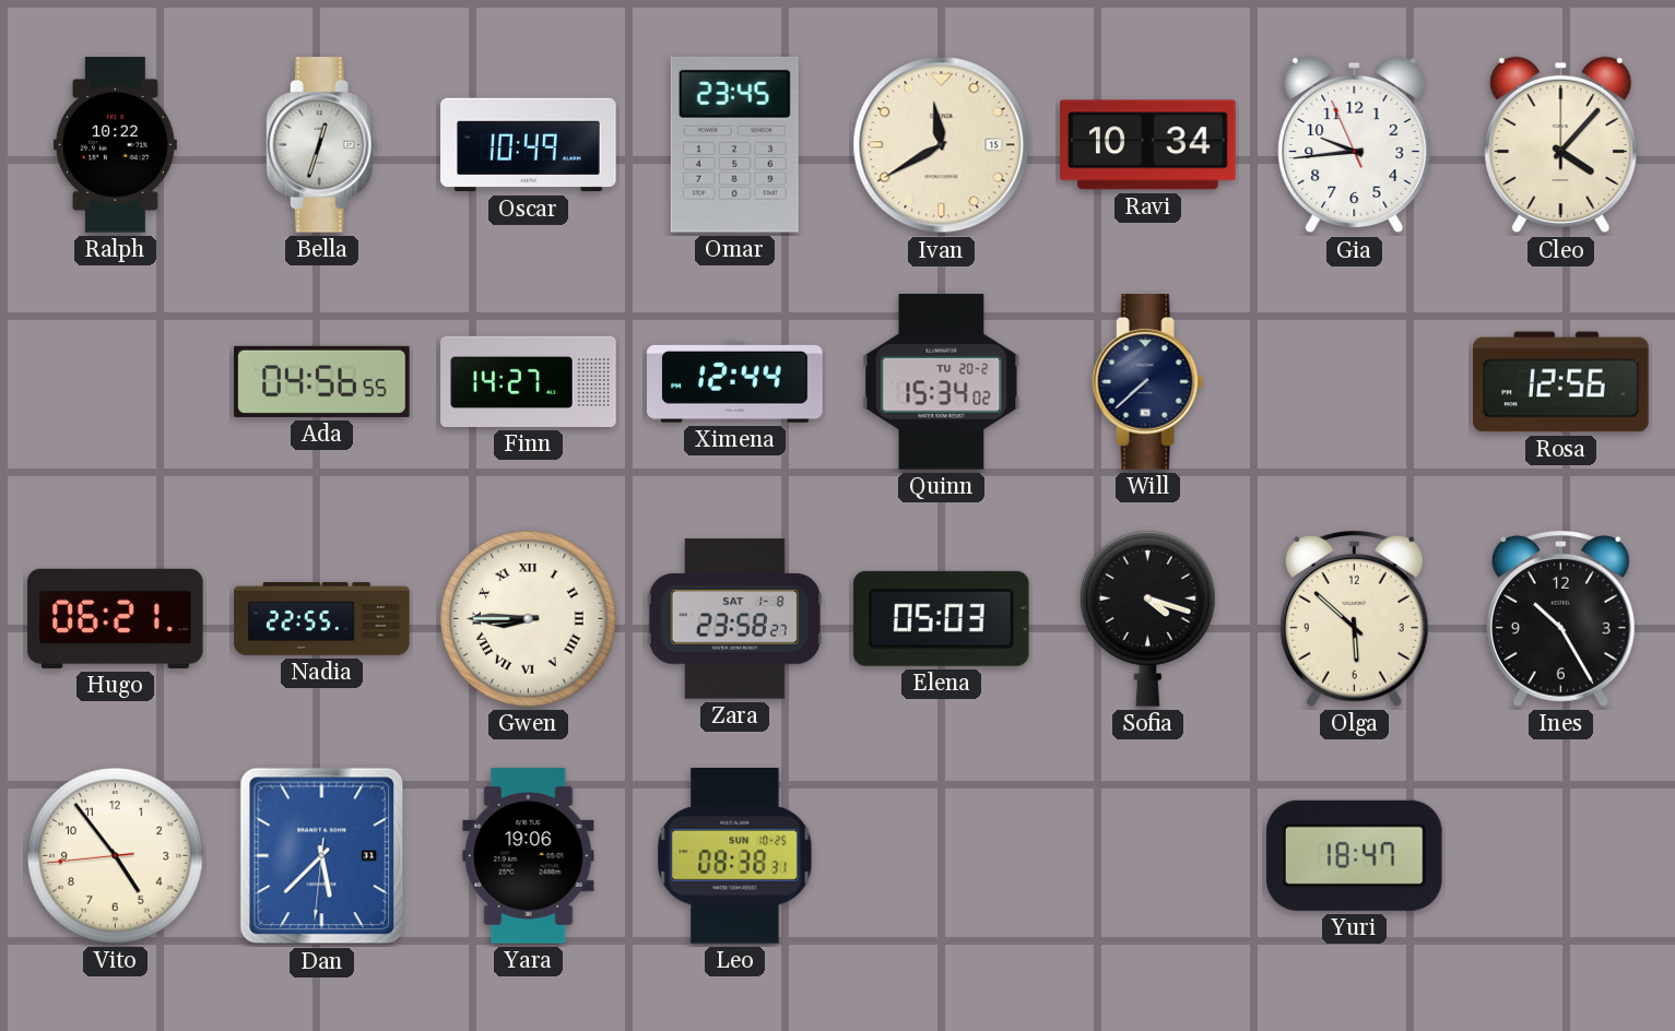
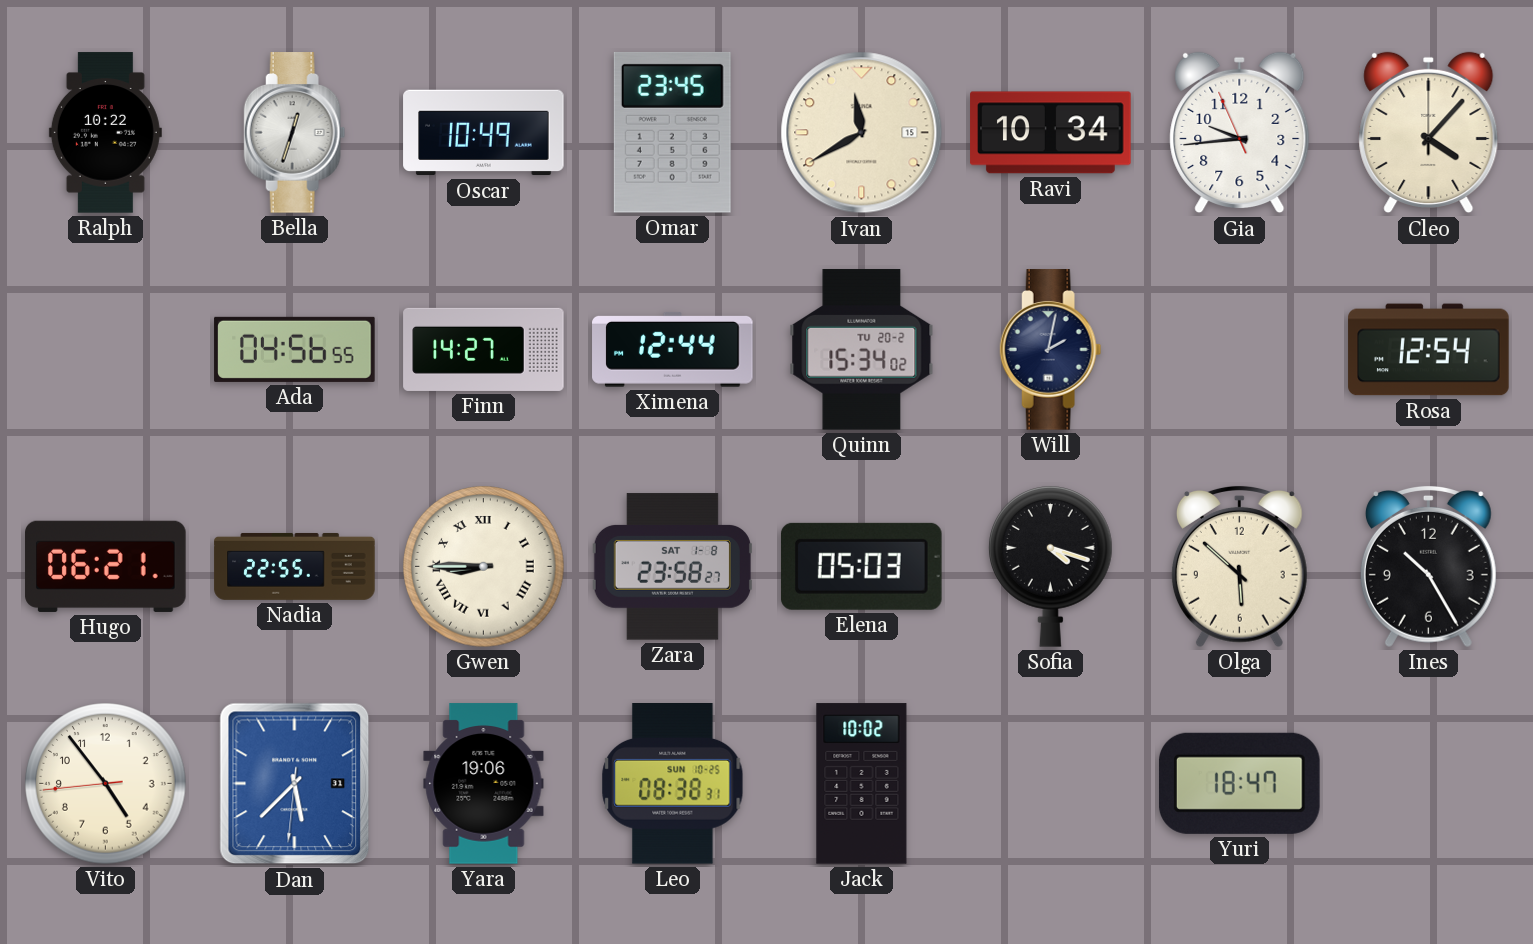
Will: 7:38 -> 2:02
Rosa: 12:56 -> 12:54
Jack: none -> 10:02
